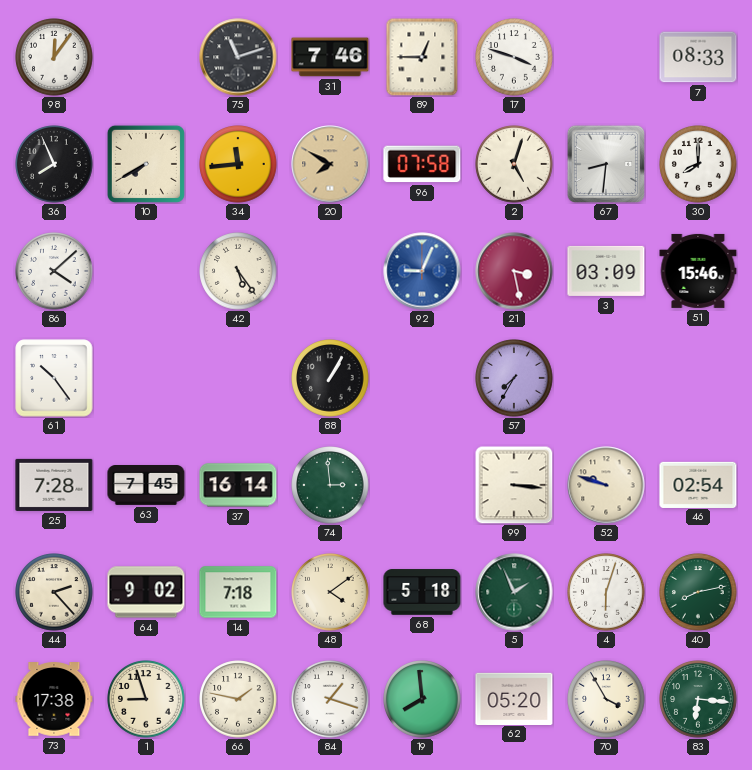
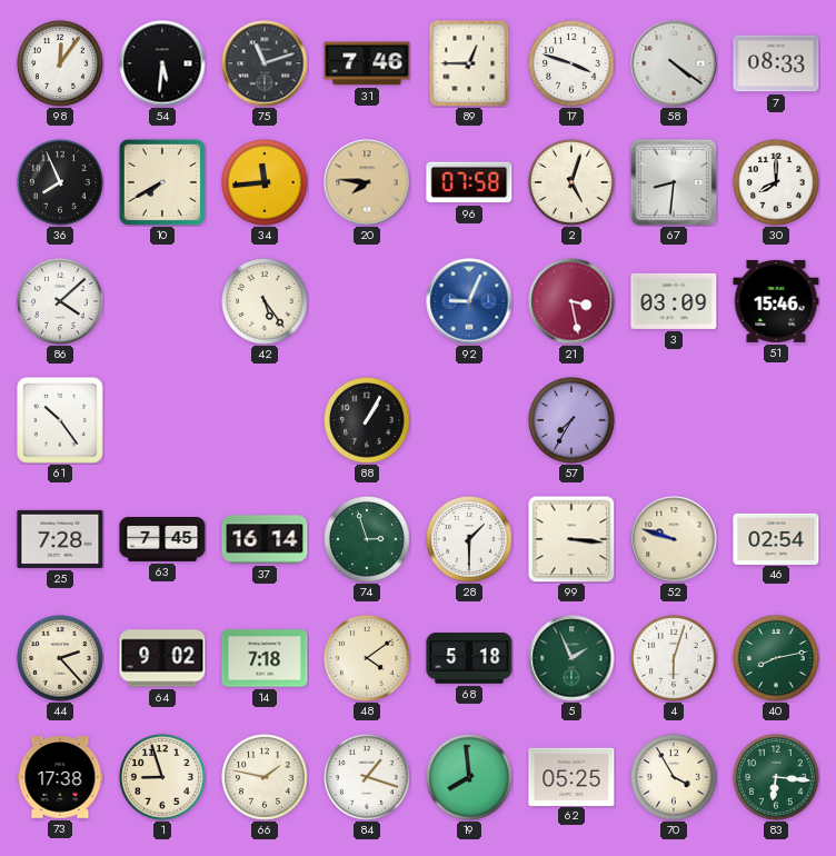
54: none -> 5:31
58: none -> 4:21
20: 7:50 -> 7:46
74: 2:59 -> 2:57
28: none -> 1:30
62: 05:20 -> 05:25
